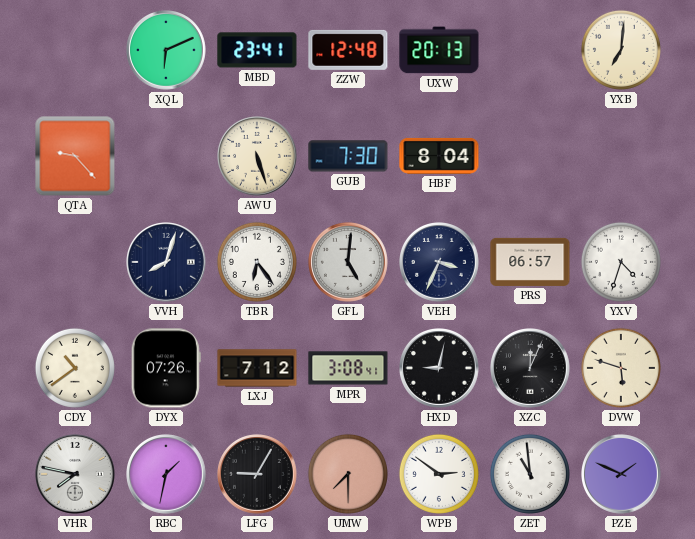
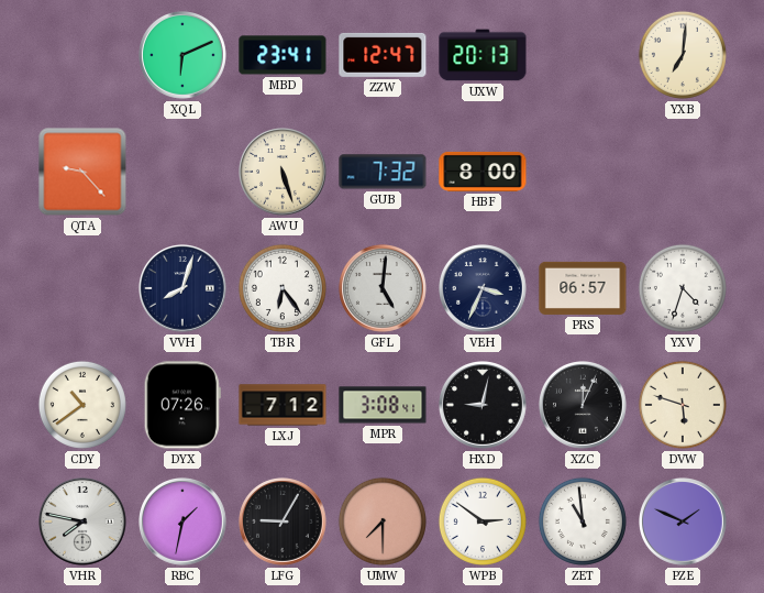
ZZW: 12:48 -> 12:47
GUB: 7:30 -> 7:32
HBF: 8:04 -> 8:00
